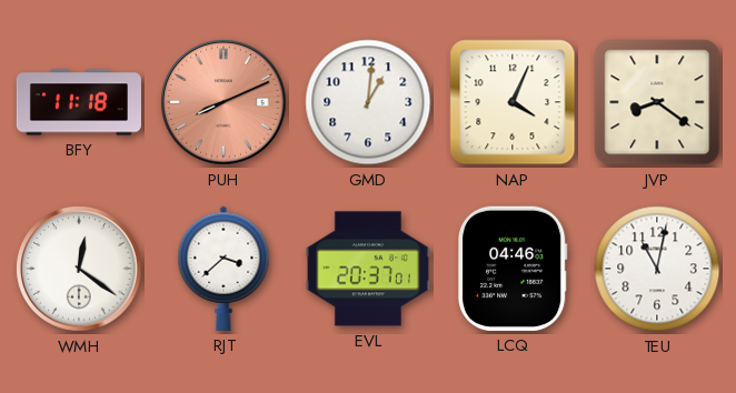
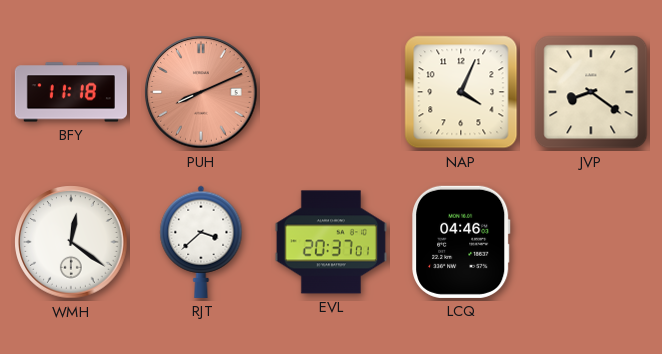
GMD: 1:01 -> none
TEU: 11:02 -> none
